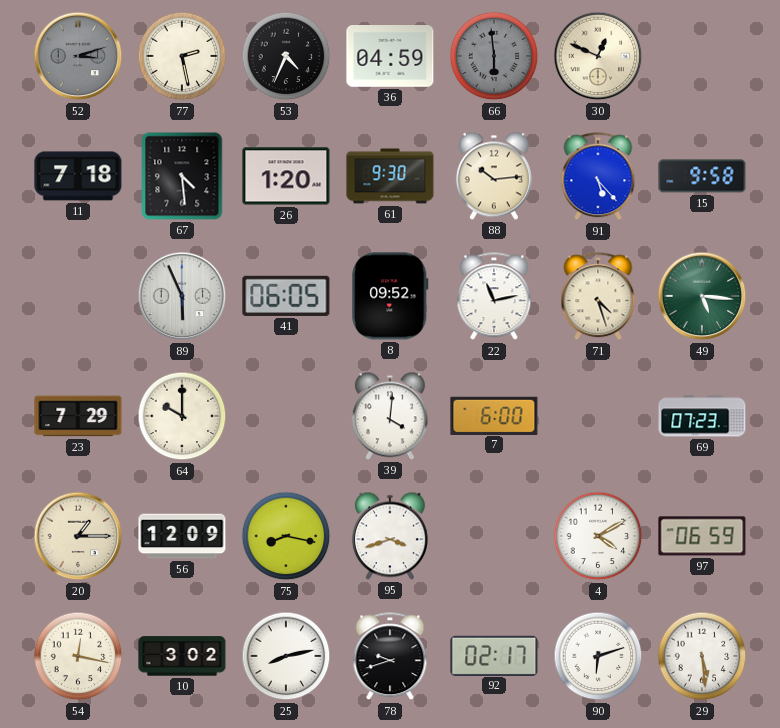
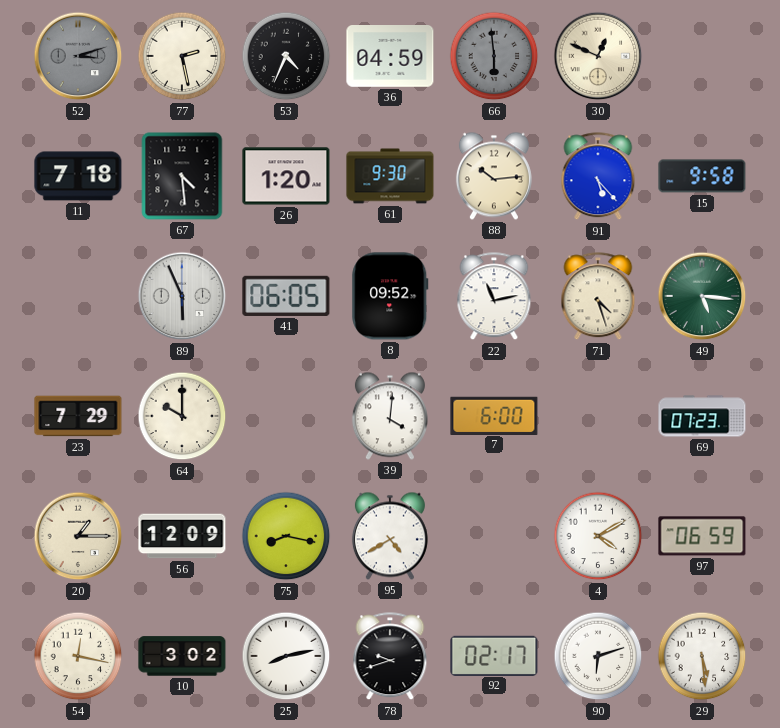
95: 3:42 -> 4:40
